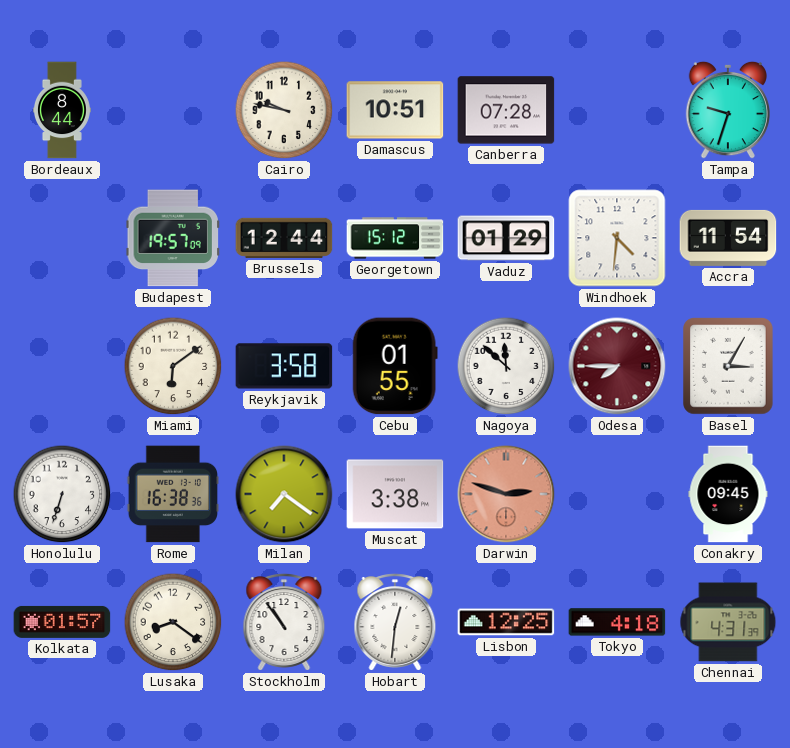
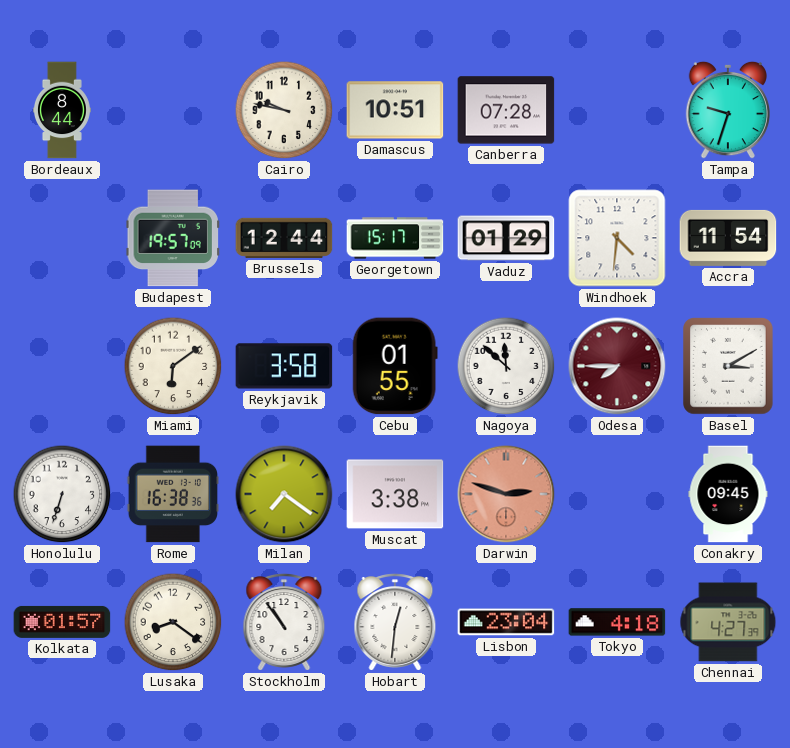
Georgetown: 15:12 -> 15:17
Basel: 3:05 -> 3:10
Lisbon: 12:25 -> 23:04
Chennai: 4:31 -> 4:27
